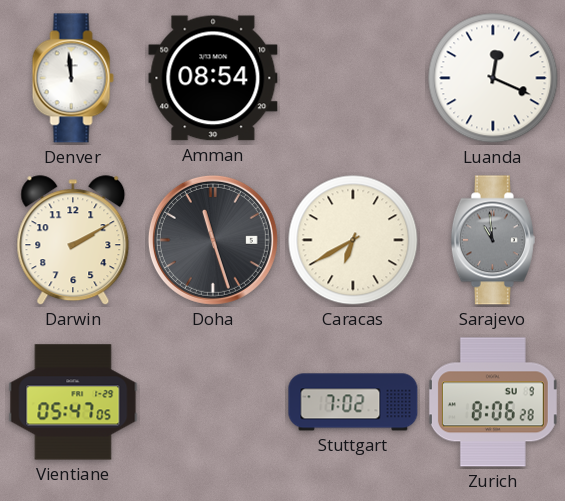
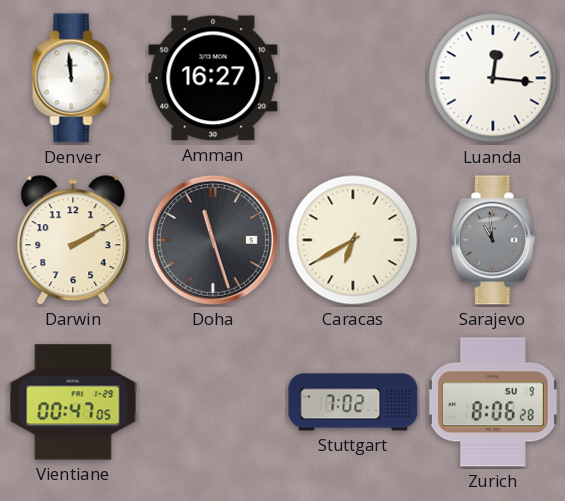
Amman: 08:54 -> 16:27
Luanda: 12:19 -> 12:16
Vientiane: 05:47 -> 00:47
